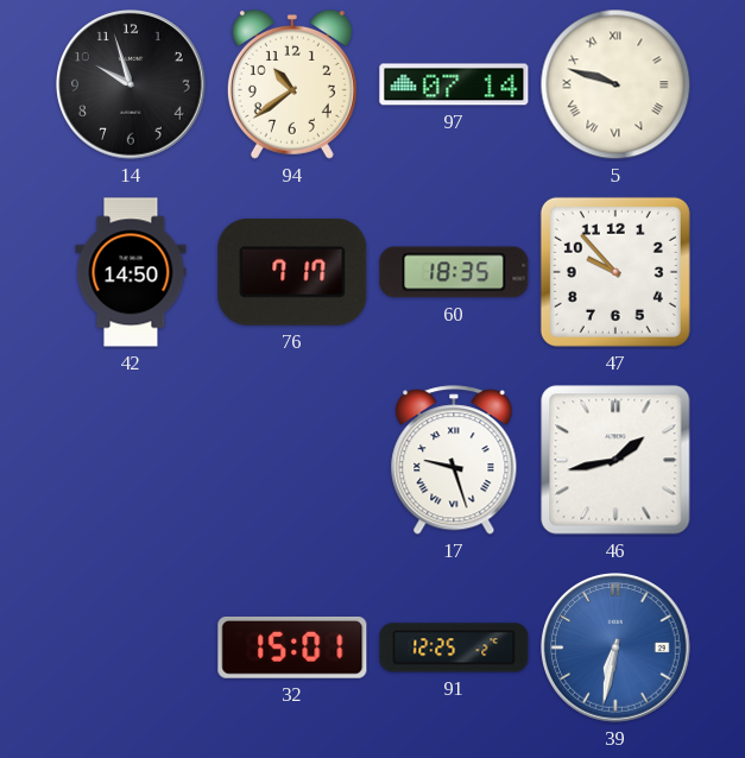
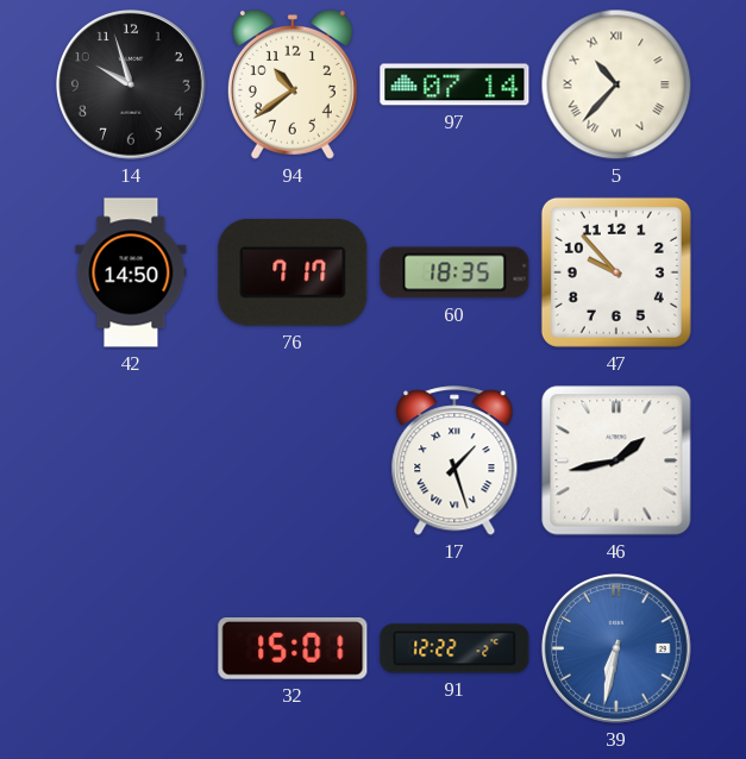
5: 9:48 -> 10:37
17: 9:27 -> 1:27
91: 12:25 -> 12:22
